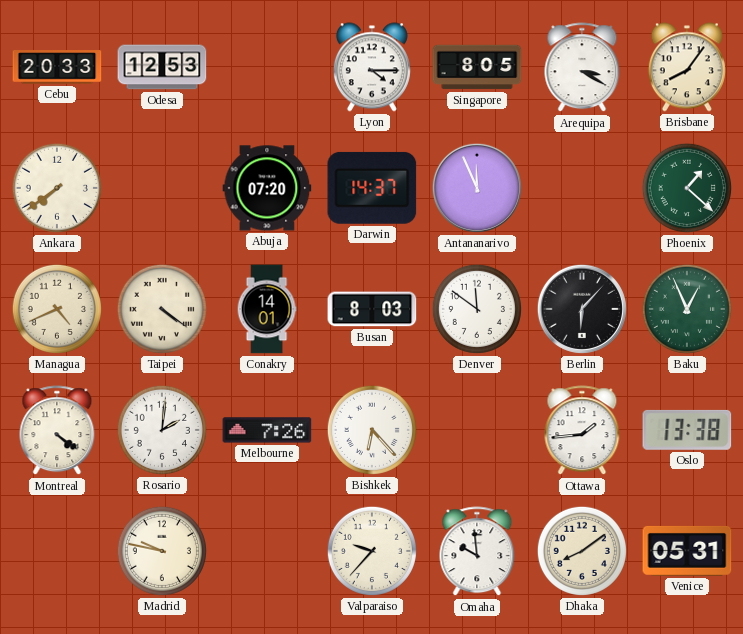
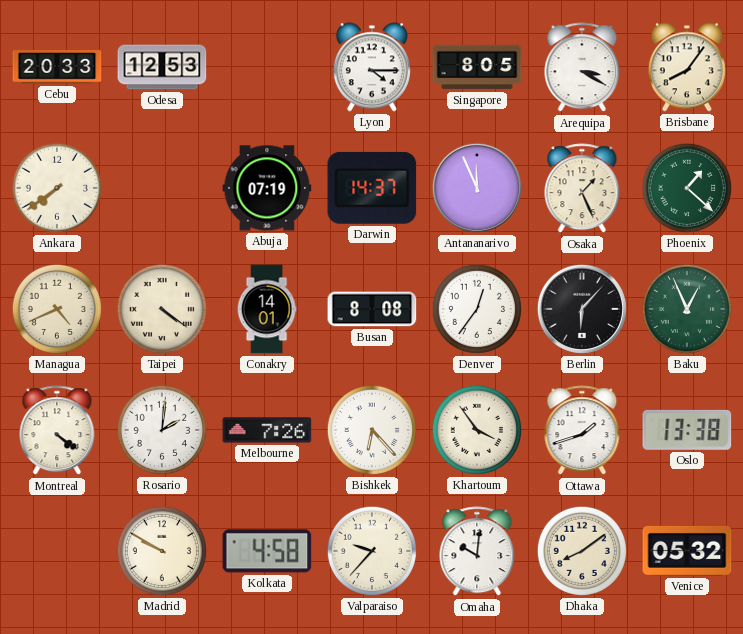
Abuja: 07:20 -> 07:19
Osaka: none -> 1:26
Busan: 8:03 -> 8:08
Denver: 11:51 -> 12:36
Khartoum: none -> 3:54
Ottawa: 1:44 -> 1:42
Madrid: 9:47 -> 9:50
Kolkata: none -> 4:58
Omaha: 9:59 -> 10:01
Venice: 05:31 -> 05:32
